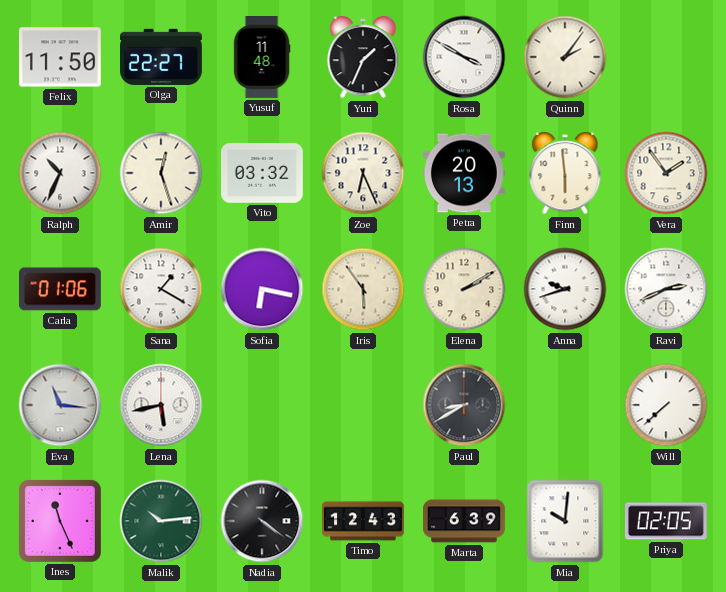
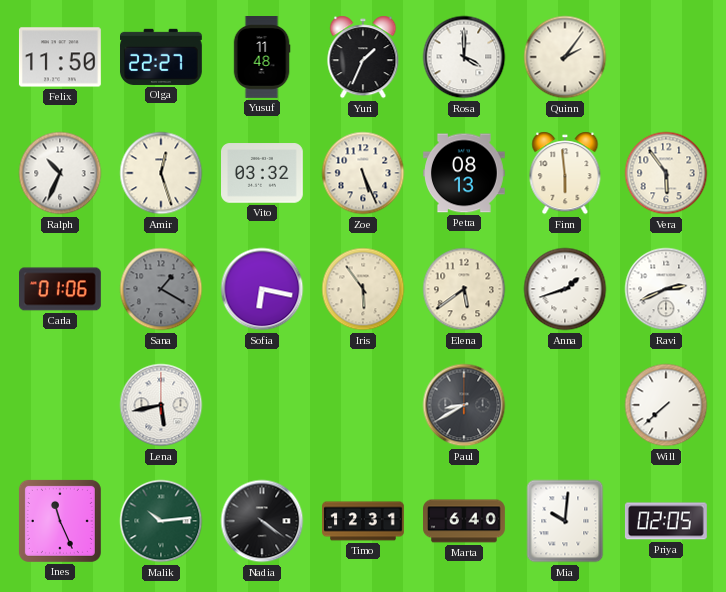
Rosa: 3:50 -> 4:00
Zoe: 6:26 -> 5:26
Petra: 20:13 -> 08:13
Vera: 1:54 -> 5:54
Sana dial: white -> grey
Elena: 2:10 -> 5:39
Anna: 9:42 -> 1:42
Eva: 11:16 -> none
Timo: 12:43 -> 12:31
Marta: 6:39 -> 6:40
